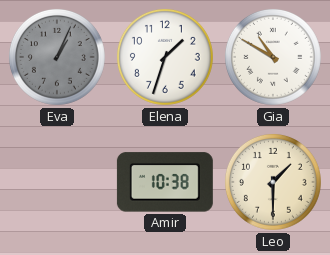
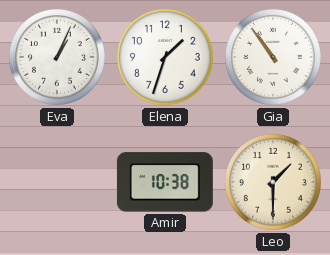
Eva dial: grey -> white
Gia: 10:50 -> 10:54
